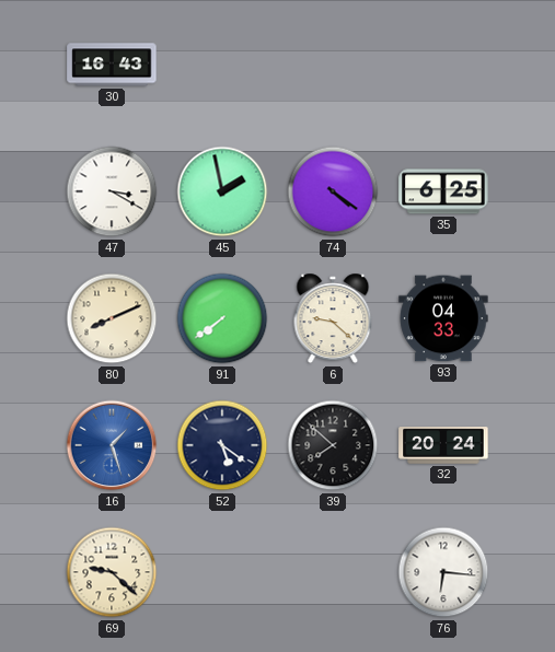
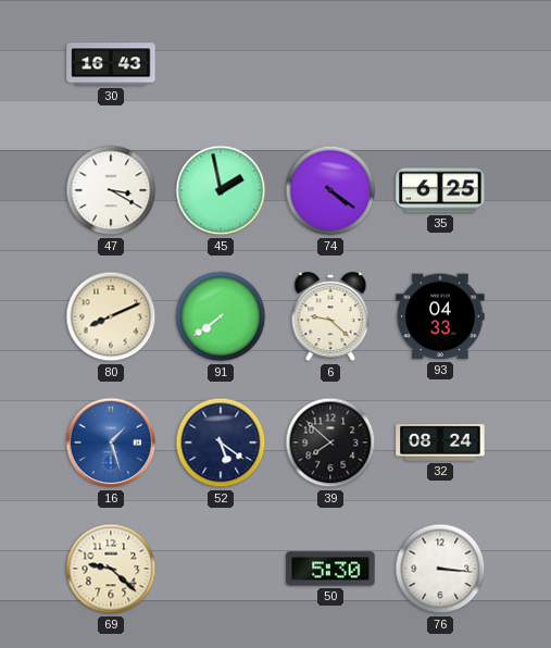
32: 20:24 -> 08:24
50: none -> 5:30
76: 6:16 -> 3:16
